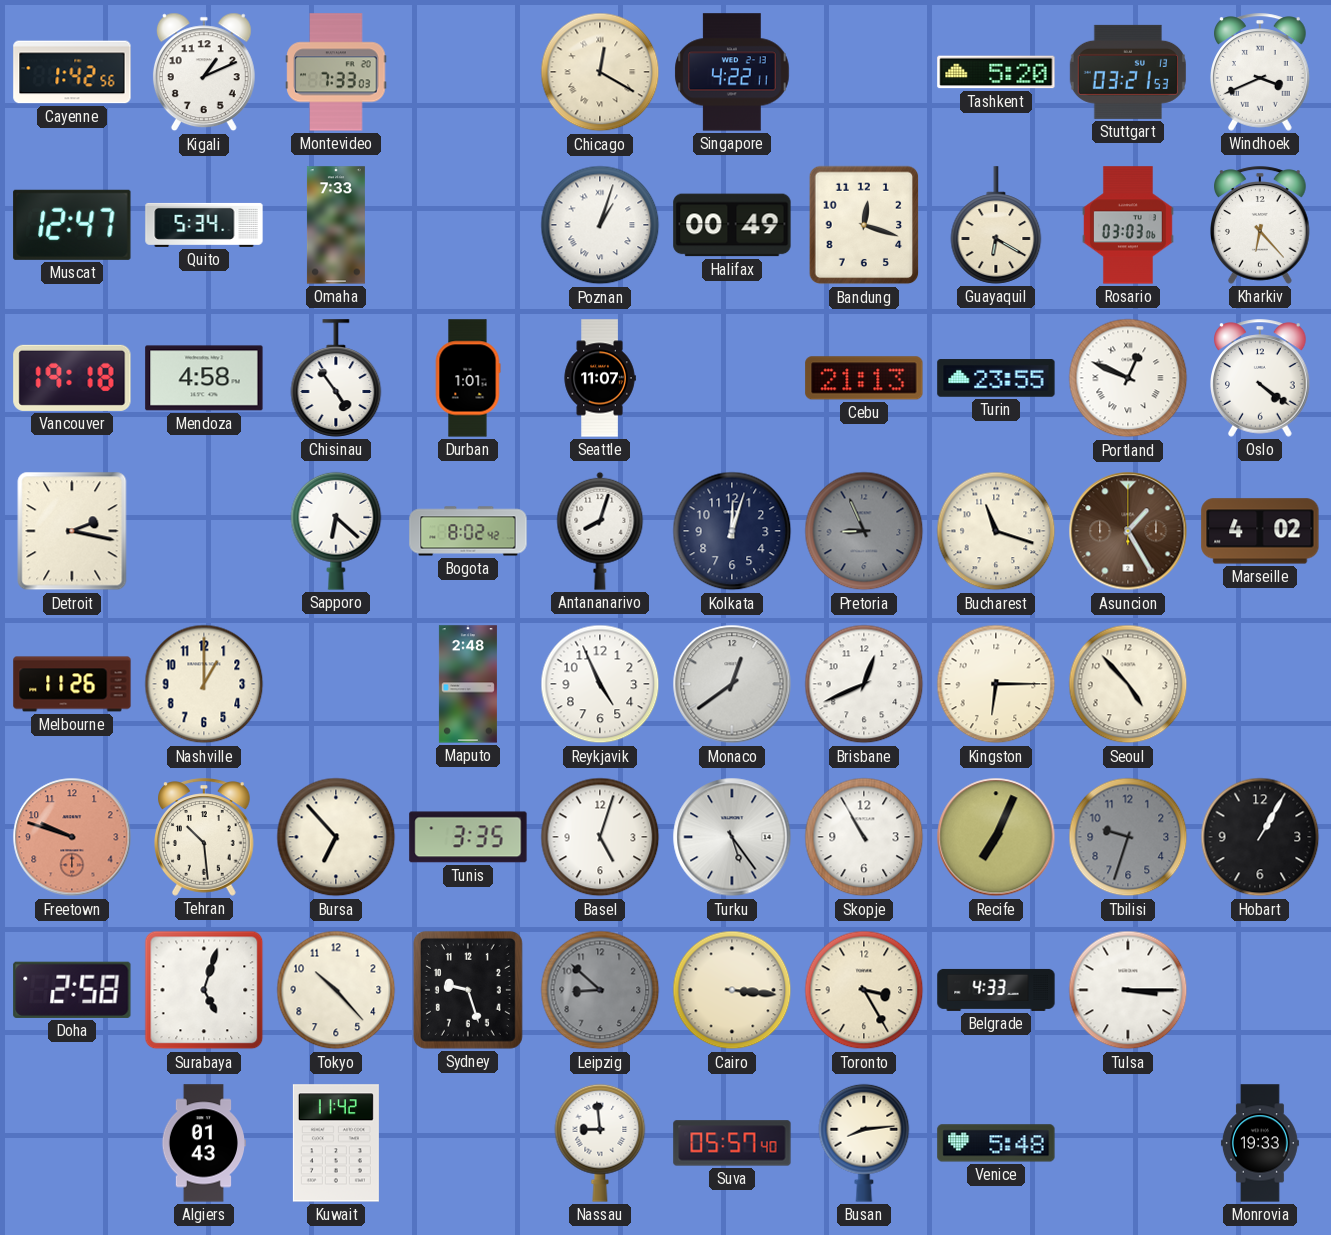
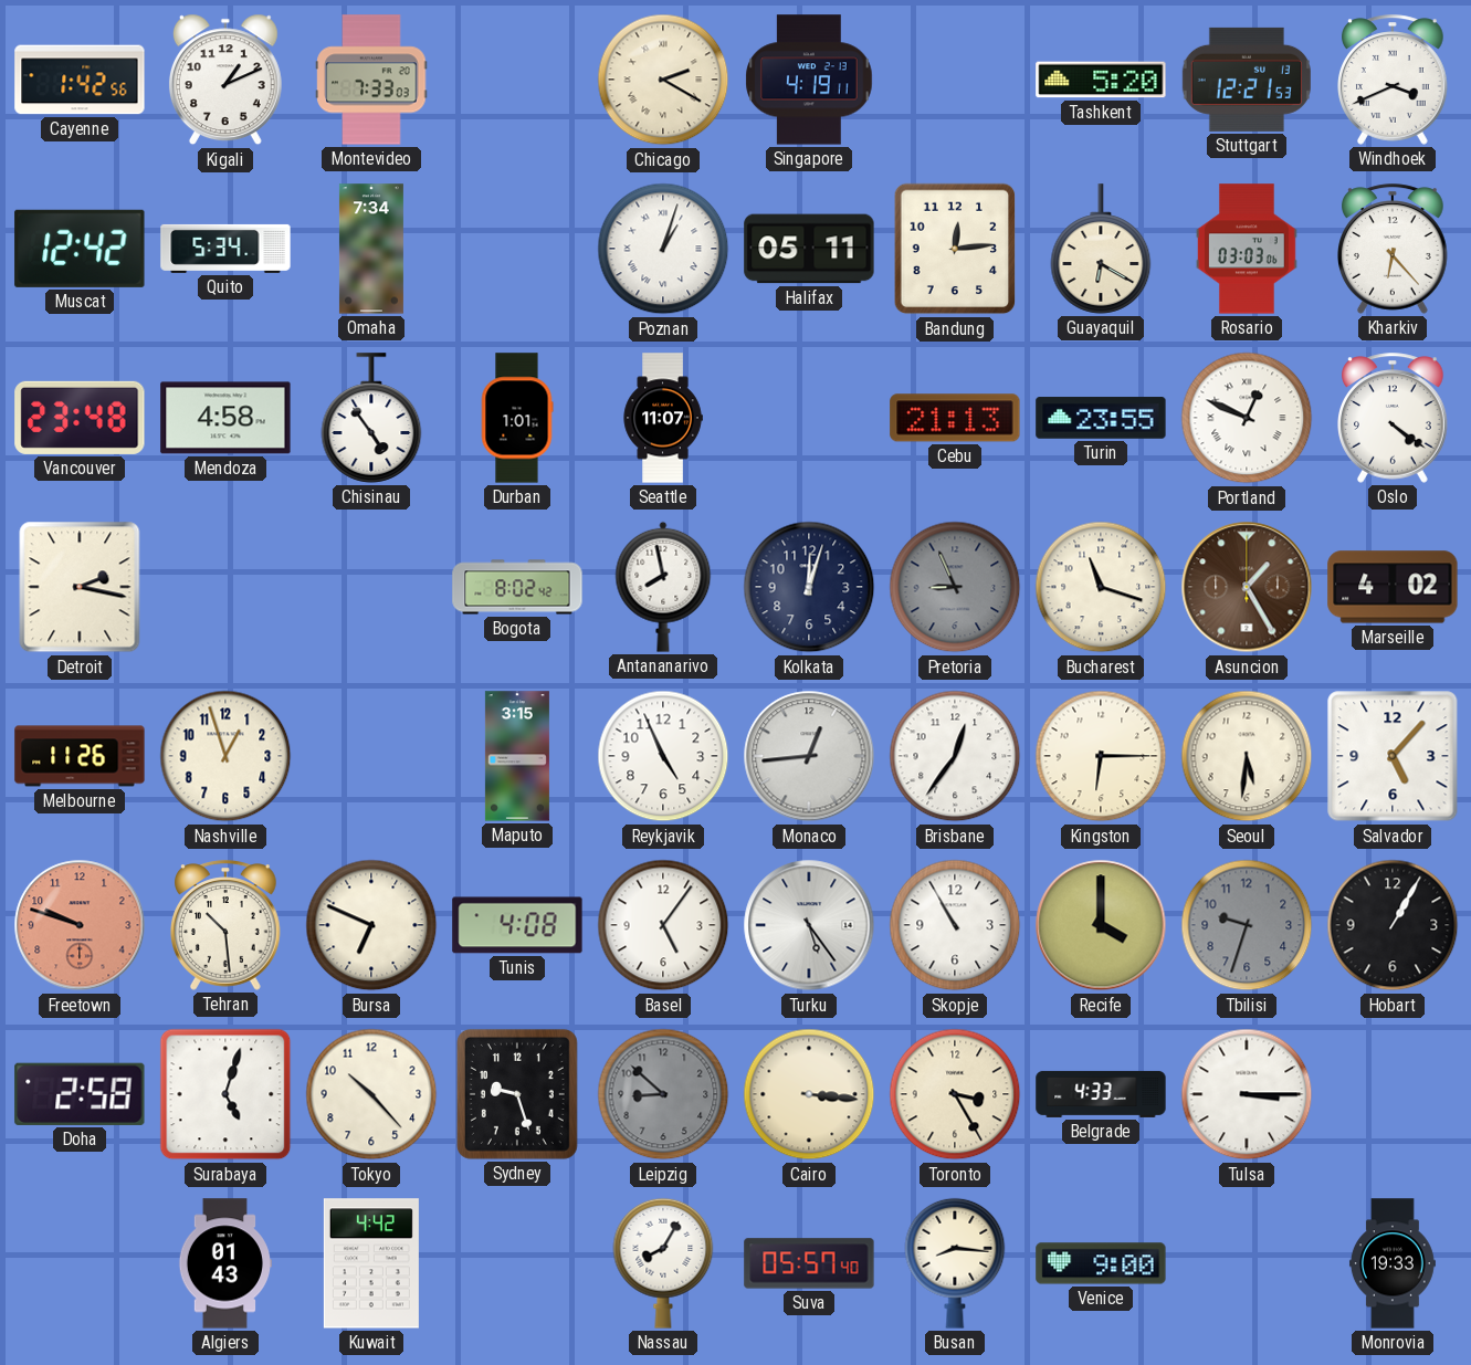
Chicago: 12:20 -> 2:20
Singapore: 4:22 -> 4:19
Stuttgart: 03:21 -> 12:21
Muscat: 12:47 -> 12:42
Omaha: 7:33 -> 7:34
Halifax: 00:49 -> 05:11
Bandung: 12:18 -> 12:14
Vancouver: 19:18 -> 23:48
Sapporo: 6:22 -> none
Antananarivo: 8:03 -> 7:58
Nashville: 1:00 -> 12:57
Maputo: 2:48 -> 3:15
Monaco: 12:39 -> 12:44
Brisbane: 12:41 -> 12:36
Seoul: 4:53 -> 5:31
Salvador: none -> 5:07
Bursa: 6:53 -> 6:49
Tunis: 3:35 -> 4:08
Basel: 5:03 -> 5:06
Recife: 7:04 -> 4:00
Kuwait: 11:42 -> 4:42
Nassau: 8:59 -> 8:05
Busan: 8:14 -> 8:16
Venice: 5:48 -> 9:00
